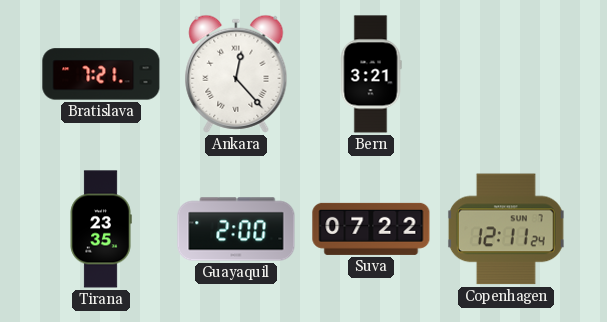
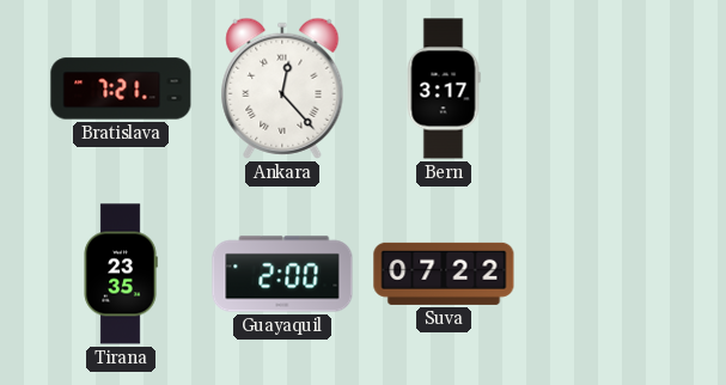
Bern: 3:21 -> 3:17
Copenhagen: 12:11 -> none
